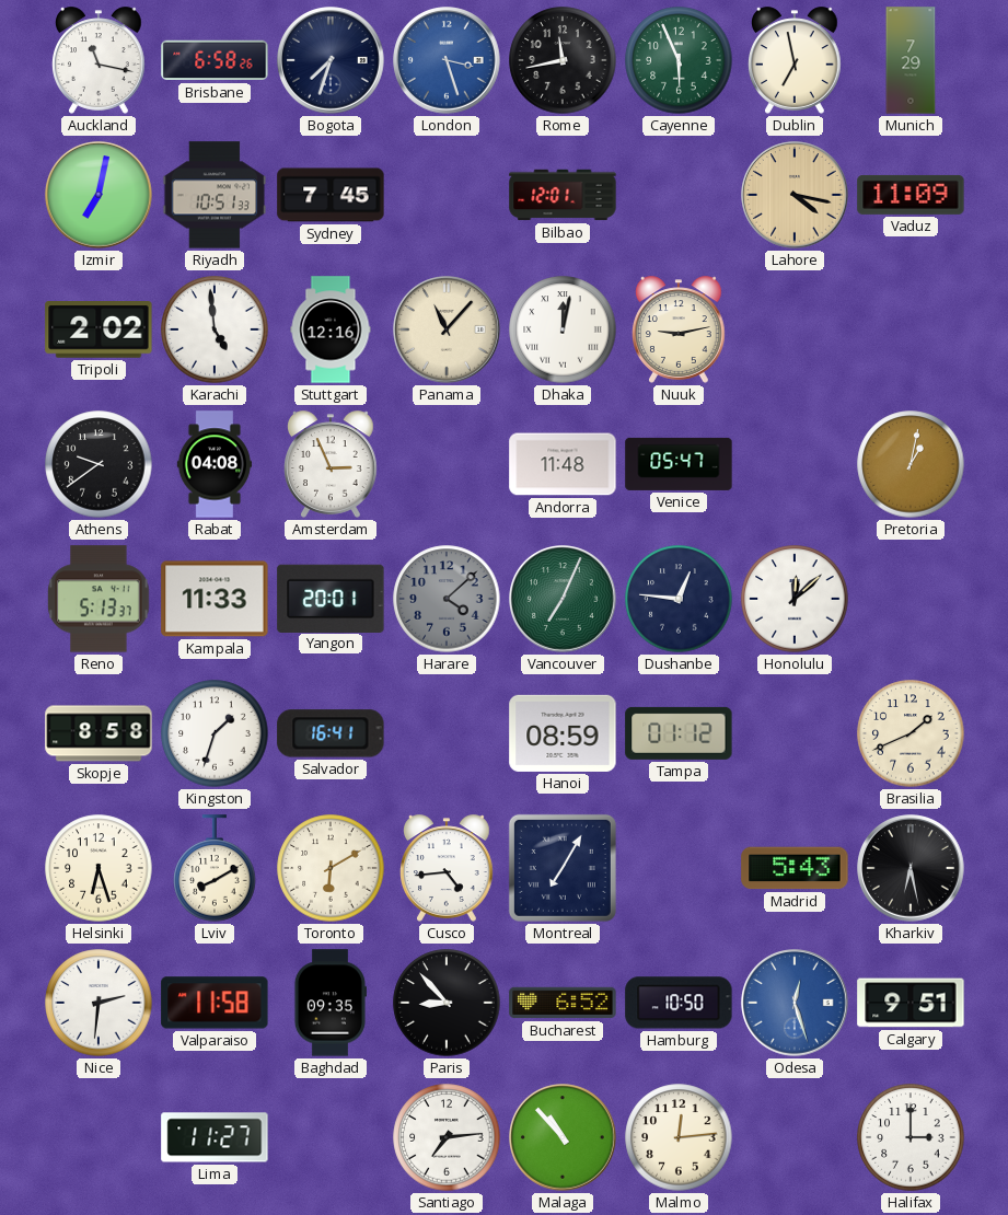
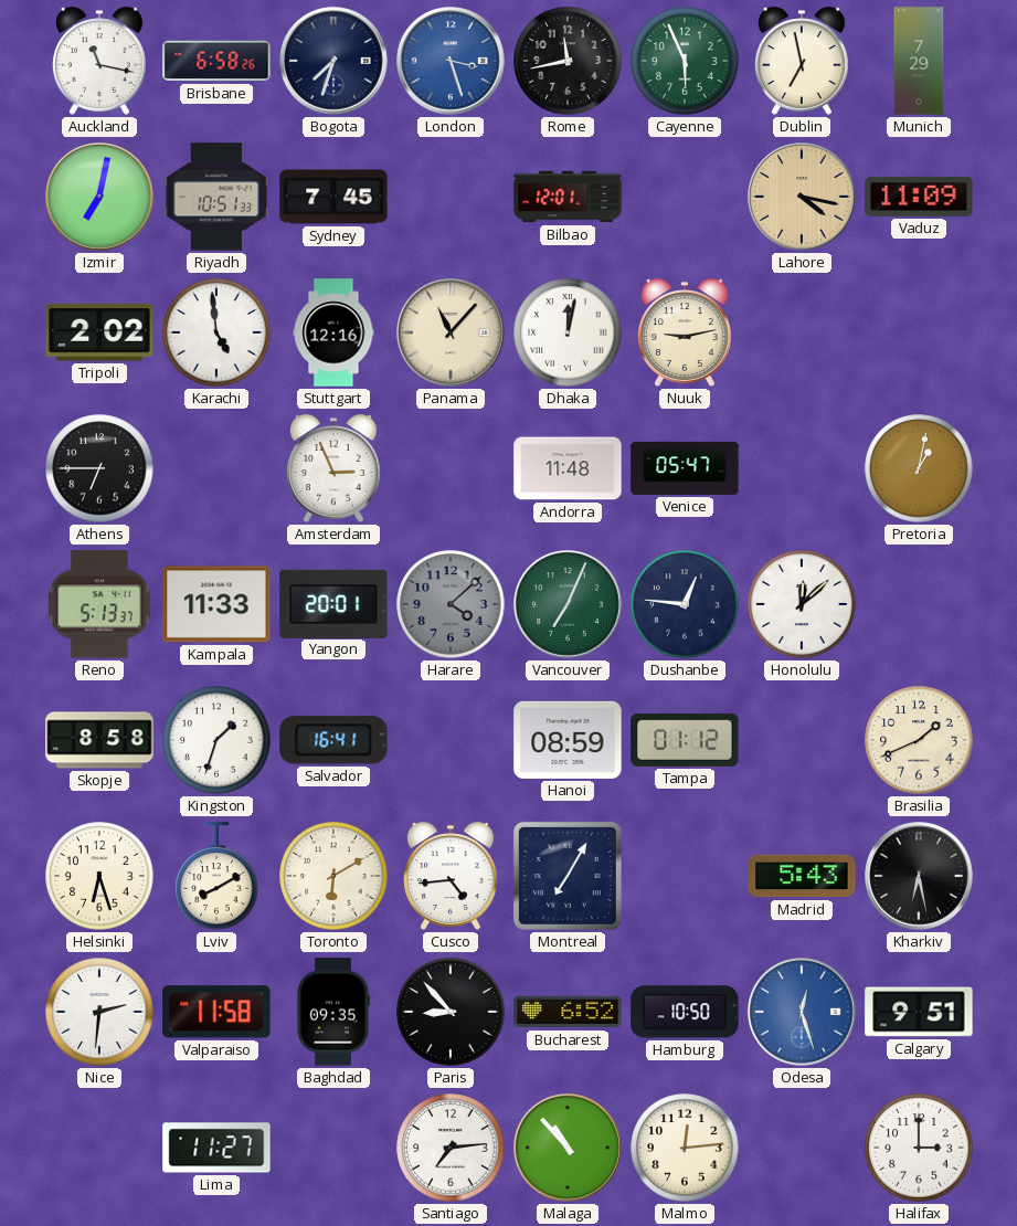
Athens: 9:39 -> 6:45
Rabat: 04:08 -> none
